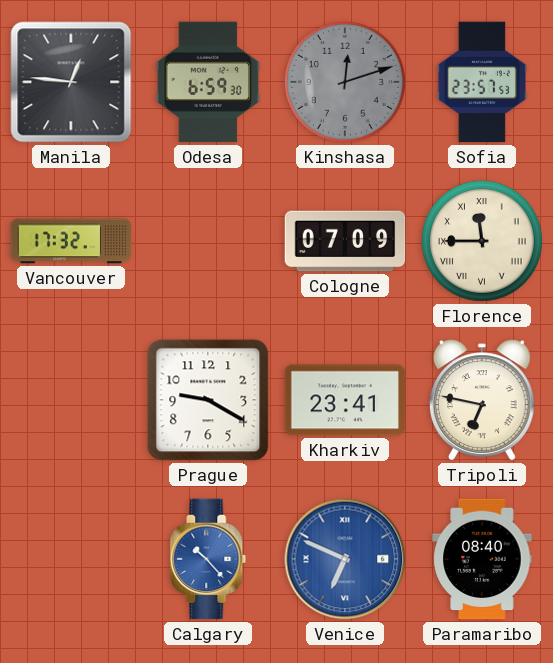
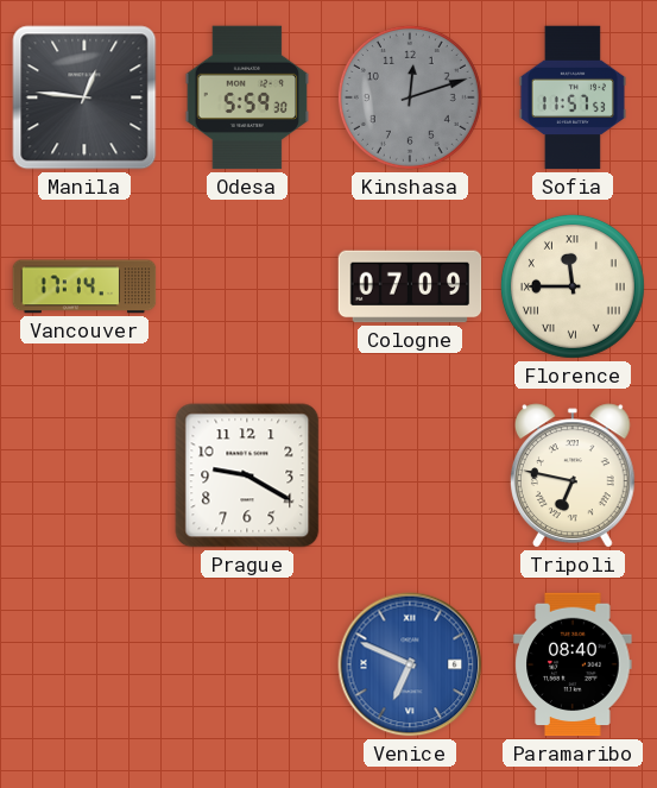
Odesa: 6:59 -> 5:59
Sofia: 23:57 -> 11:57
Vancouver: 17:32 -> 17:14
Kharkiv: 23:41 -> none
Calgary: 10:23 -> none
